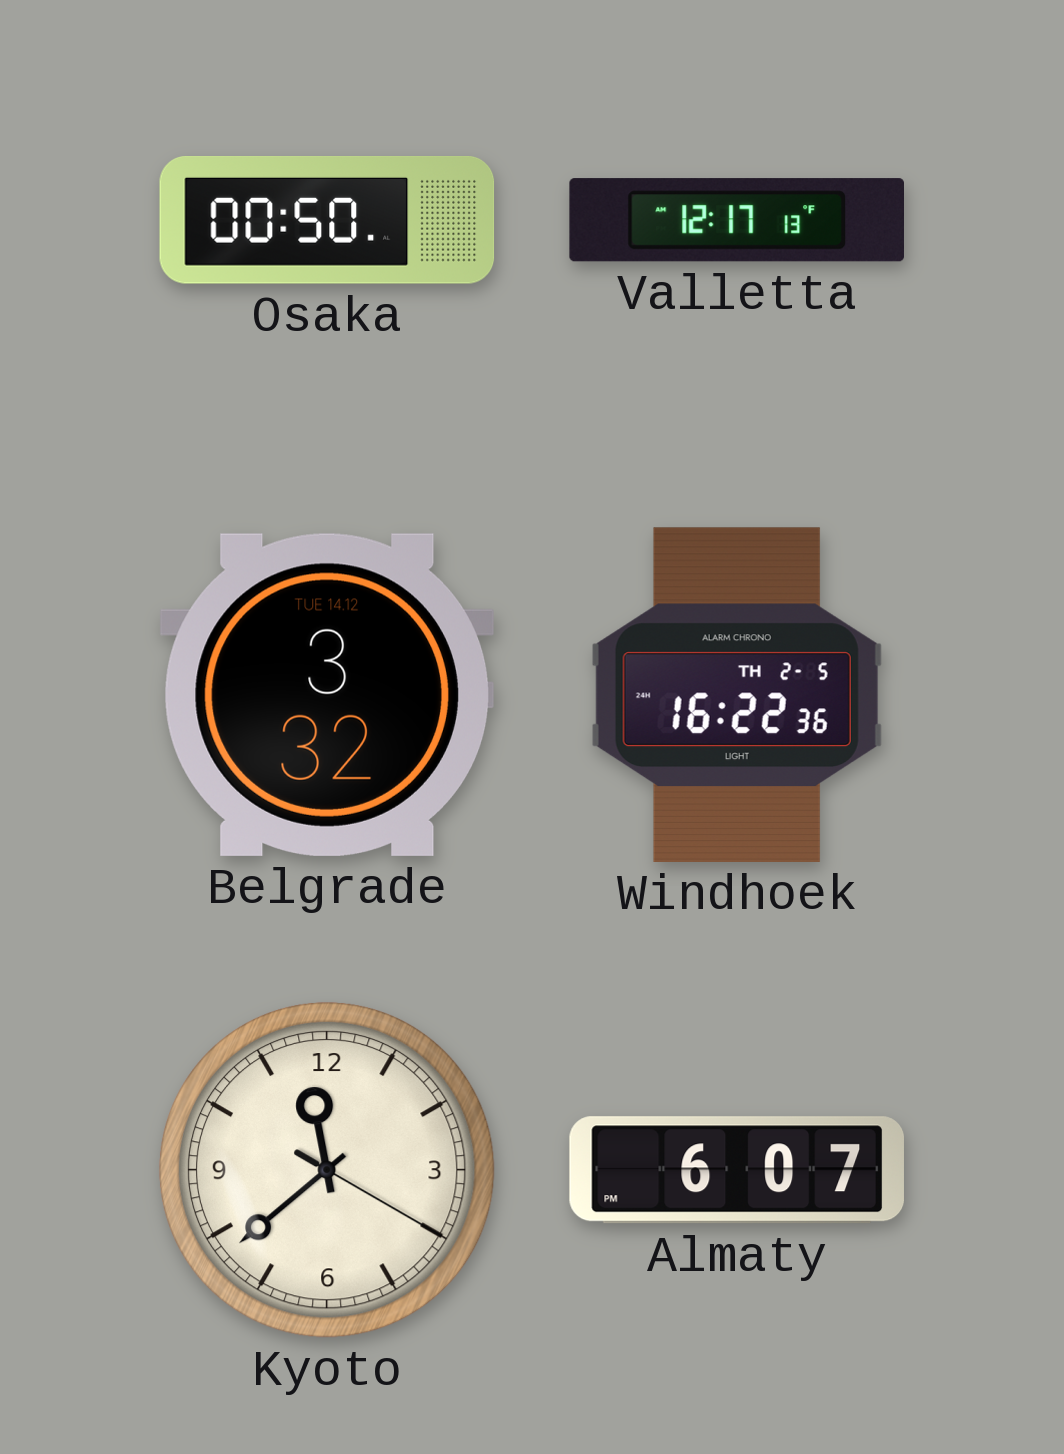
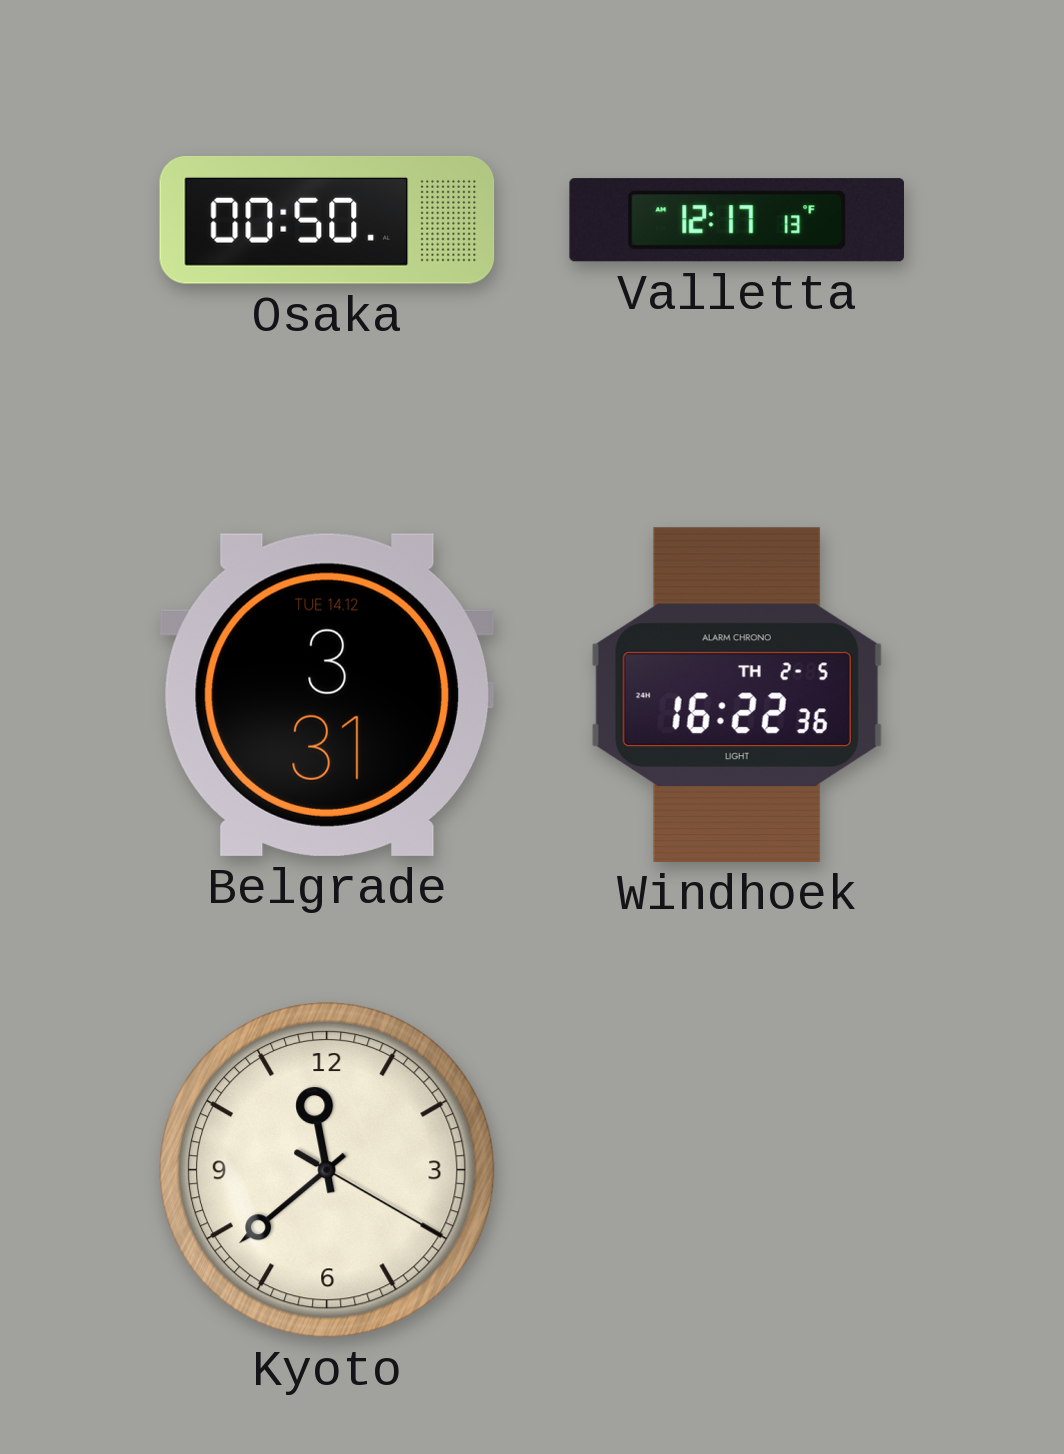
Belgrade: 3:32 -> 3:31
Almaty: 6:07 -> none
